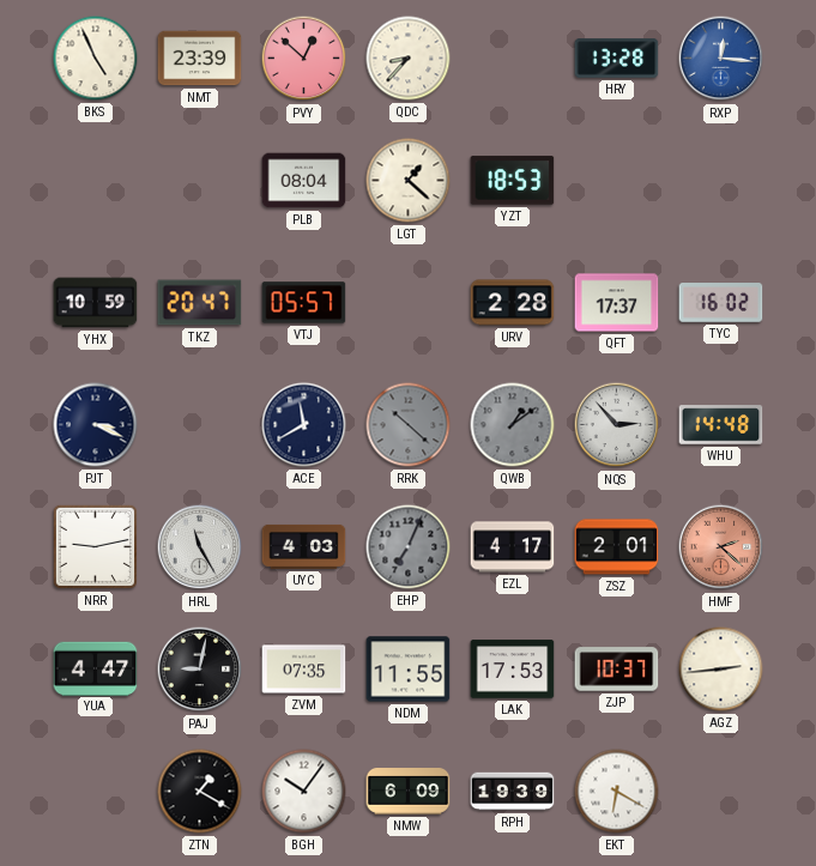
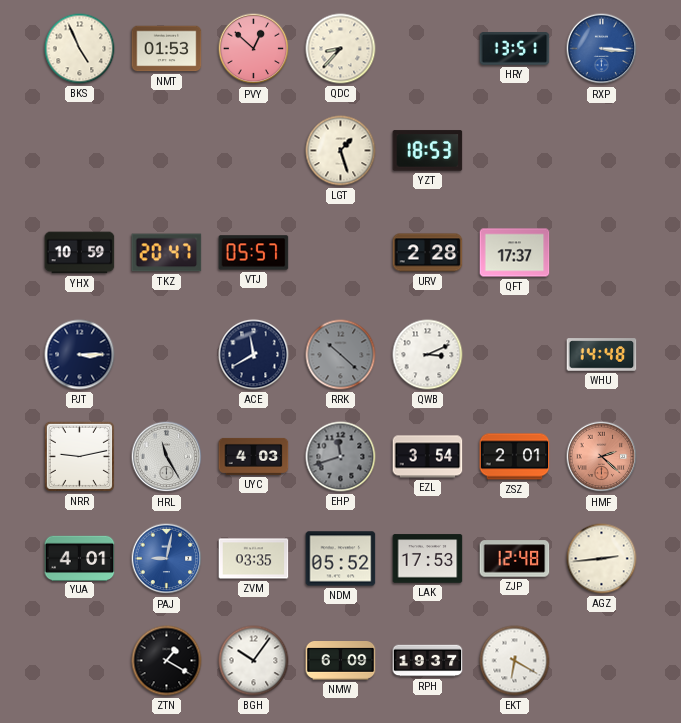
NMT: 23:39 -> 01:53
HRY: 13:28 -> 13:51
RXP: 12:16 -> 3:16
PLB: 08:04 -> none
LGT: 1:22 -> 1:27
TYC: 16:02 -> none
PJT: 3:19 -> 3:15
QWB: 1:09 -> 3:11
QWB dial: grey -> white
NQS: 2:53 -> none
EHP: 7:04 -> 11:42
EZL: 4:17 -> 3:54
YUA: 4:47 -> 4:01
PAJ dial: black -> blue
ZVM: 07:35 -> 03:35
NDM: 11:55 -> 05:52
ZJP: 10:37 -> 12:48
RPH: 19:39 -> 19:37
